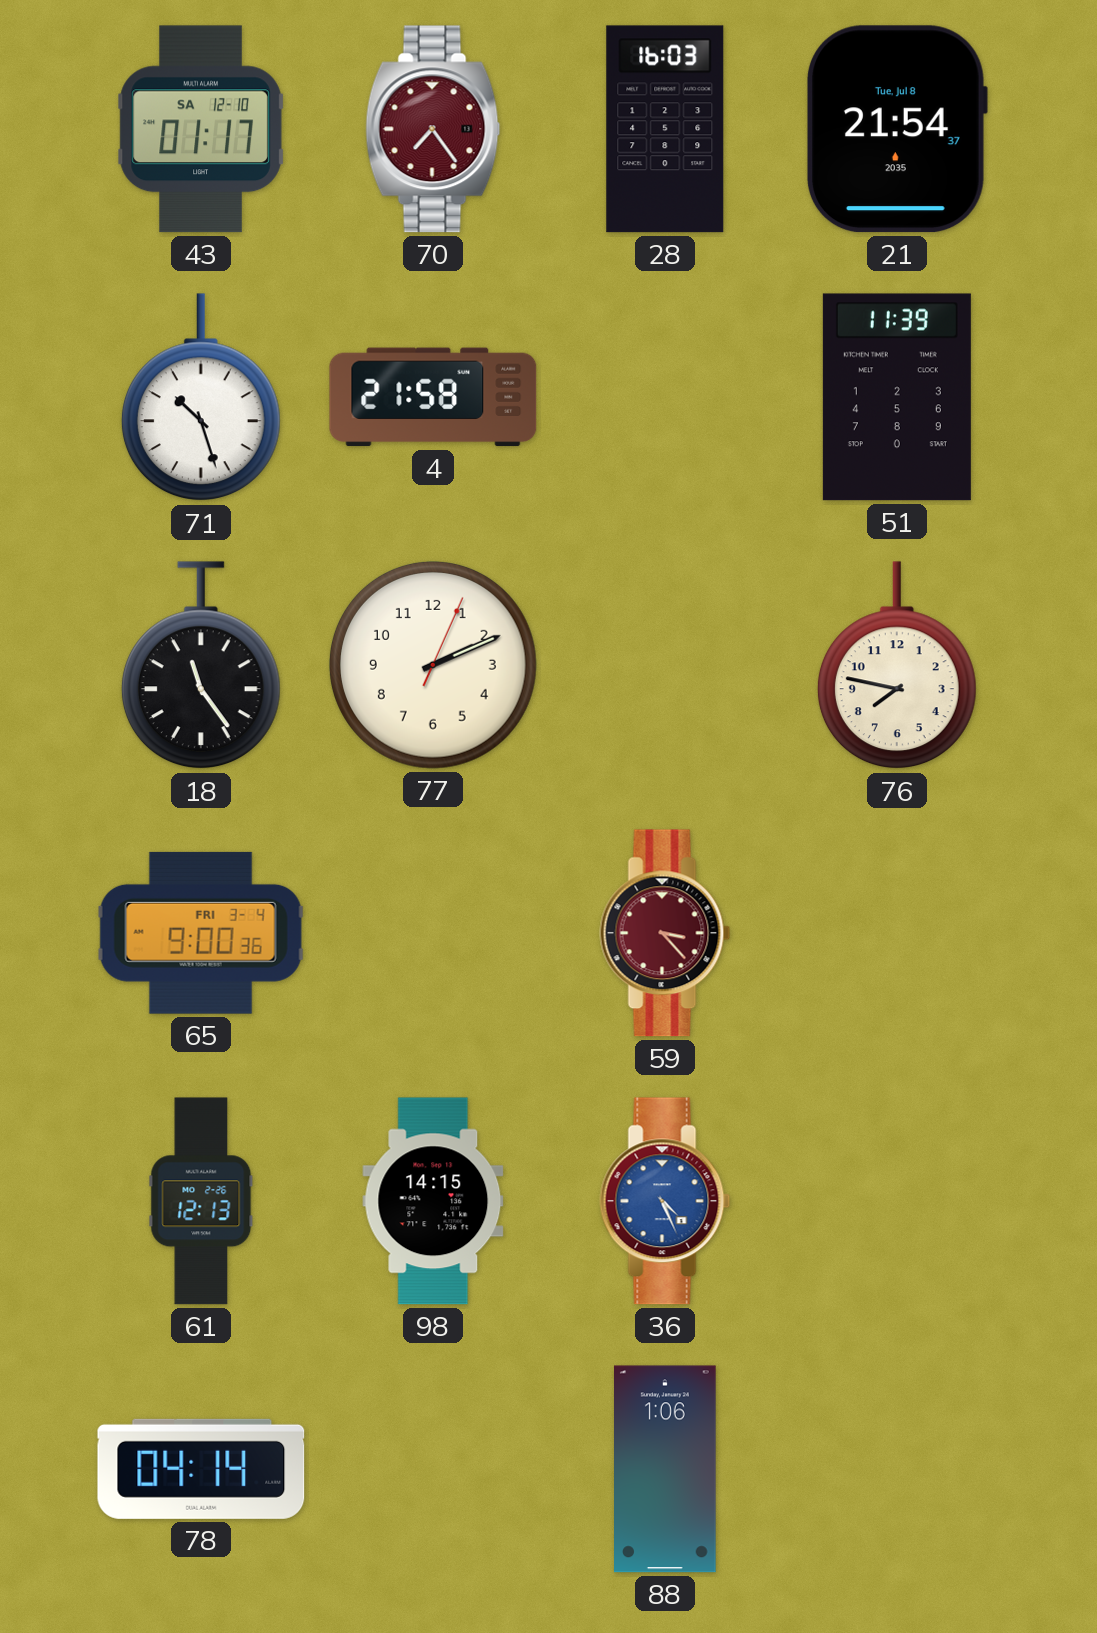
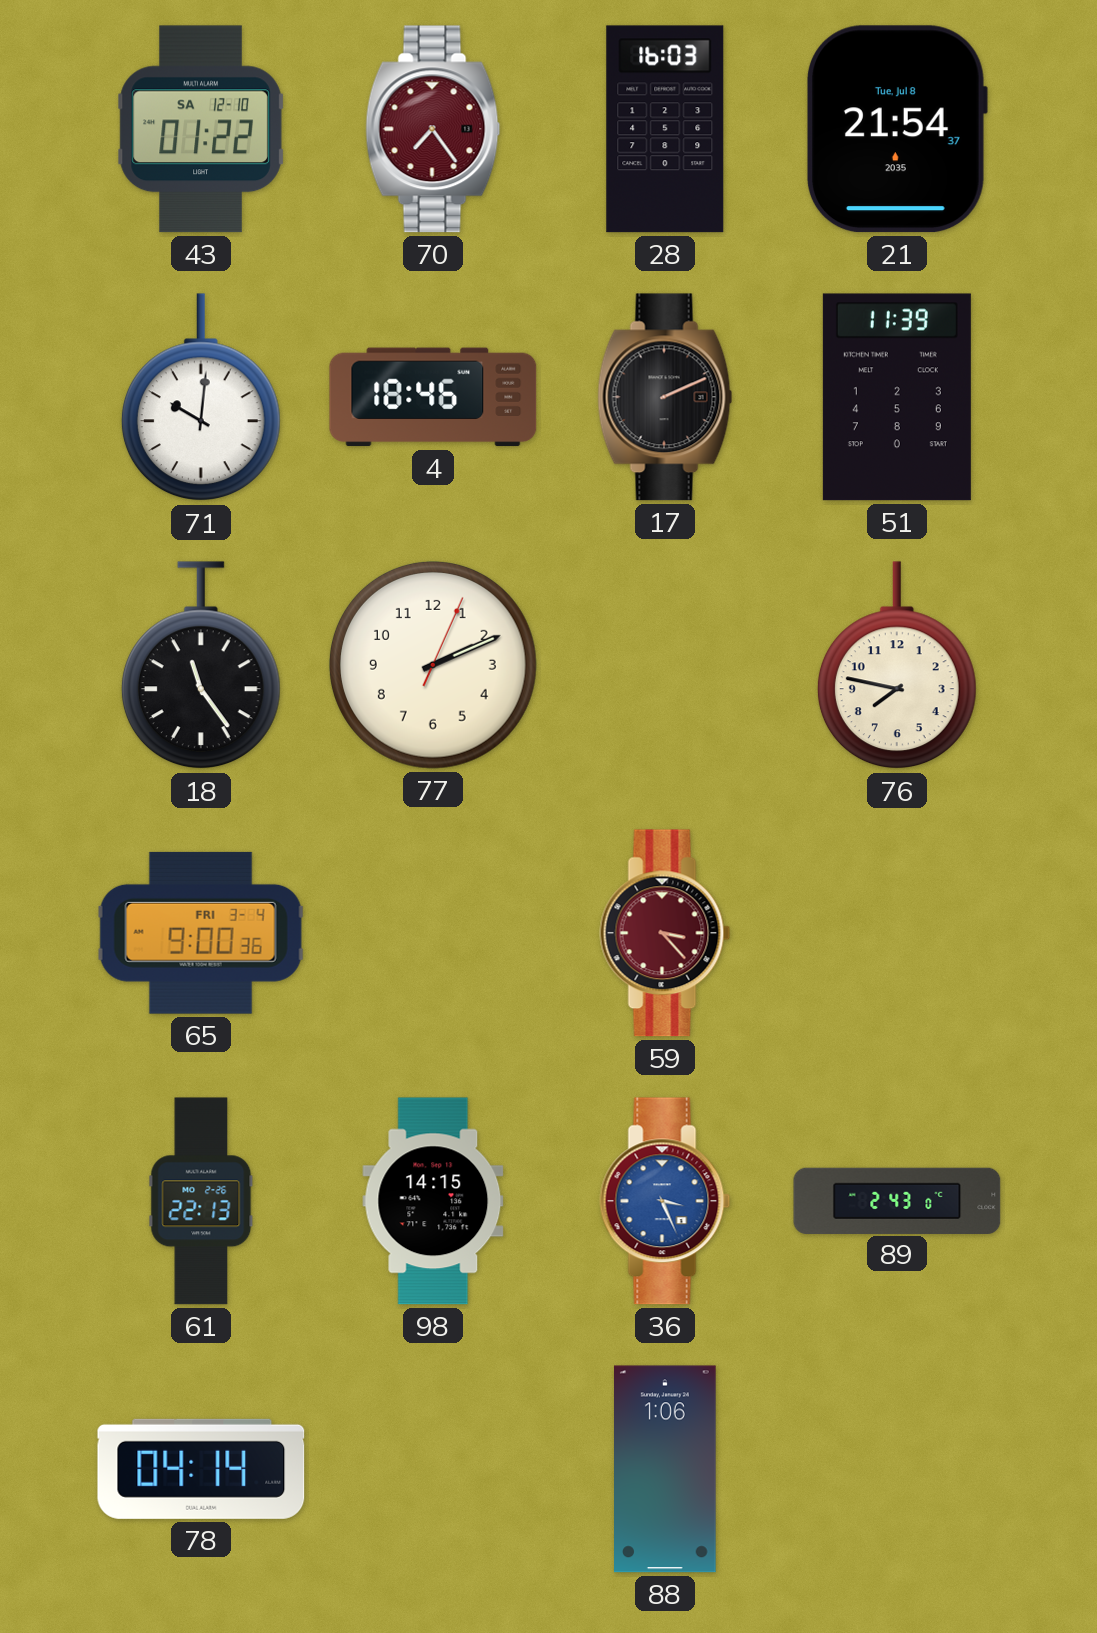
43: 01:17 -> 01:22
71: 10:27 -> 10:01
4: 21:58 -> 18:46
17: none -> 2:11
61: 12:13 -> 22:13
36: 4:26 -> 3:26
89: none -> 2:43
